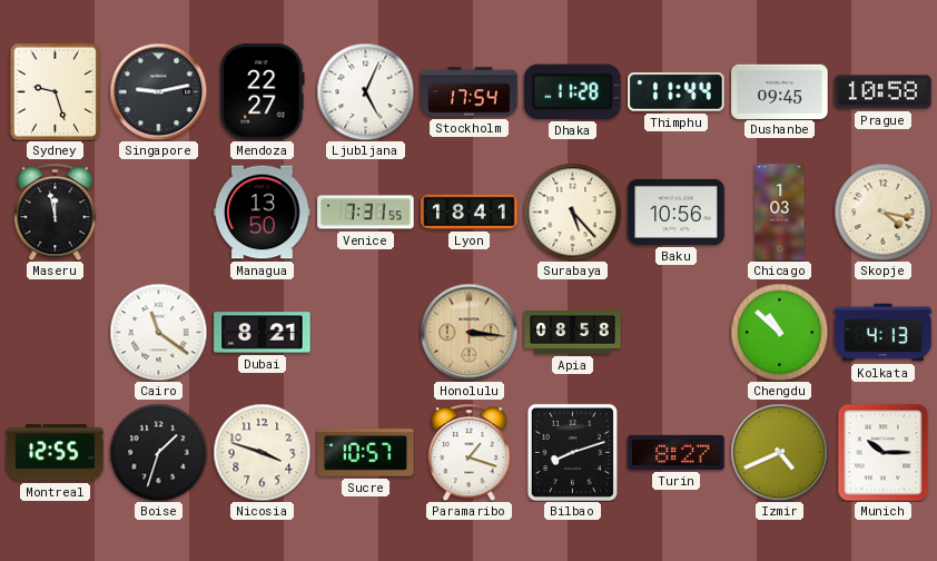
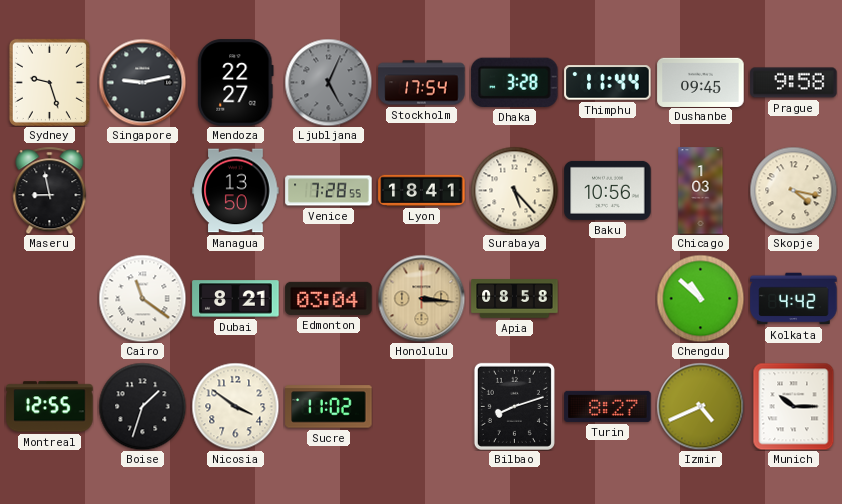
Ljubljana dial: white -> grey
Dhaka: 11:28 -> 3:28
Prague: 10:58 -> 9:58
Maseru: 11:58 -> 8:58
Venice: 7:31 -> 7:28
Edmonton: none -> 03:04
Kolkata: 4:13 -> 4:42
Nicosia: 3:48 -> 3:51
Sucre: 10:57 -> 11:02
Paramaribo: 1:18 -> none
